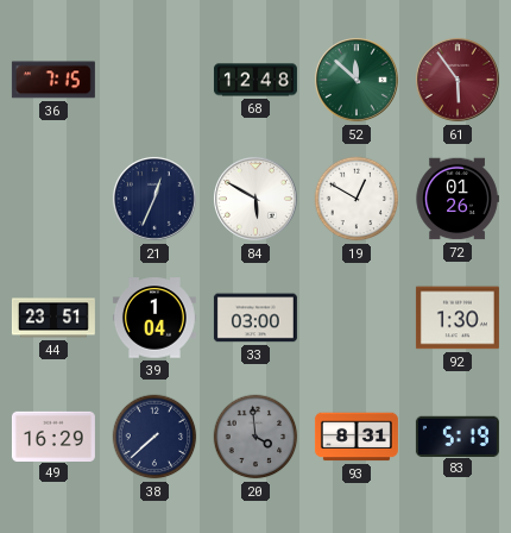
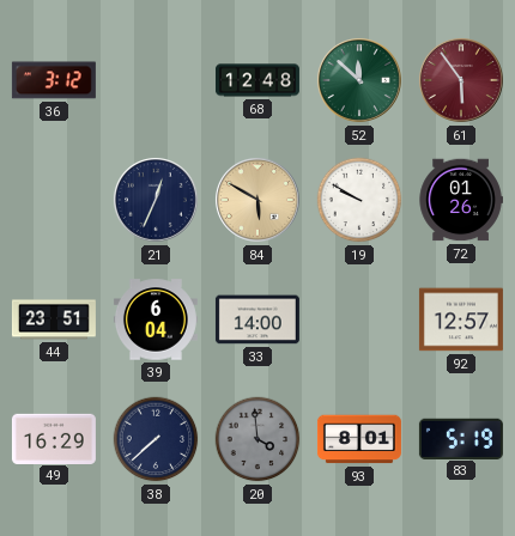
36: 7:15 -> 3:12
84 dial: white -> champagne
19: 12:50 -> 9:50
39: 1:04 -> 6:04
33: 03:00 -> 14:00
92: 1:30 -> 12:57
93: 8:31 -> 8:01
